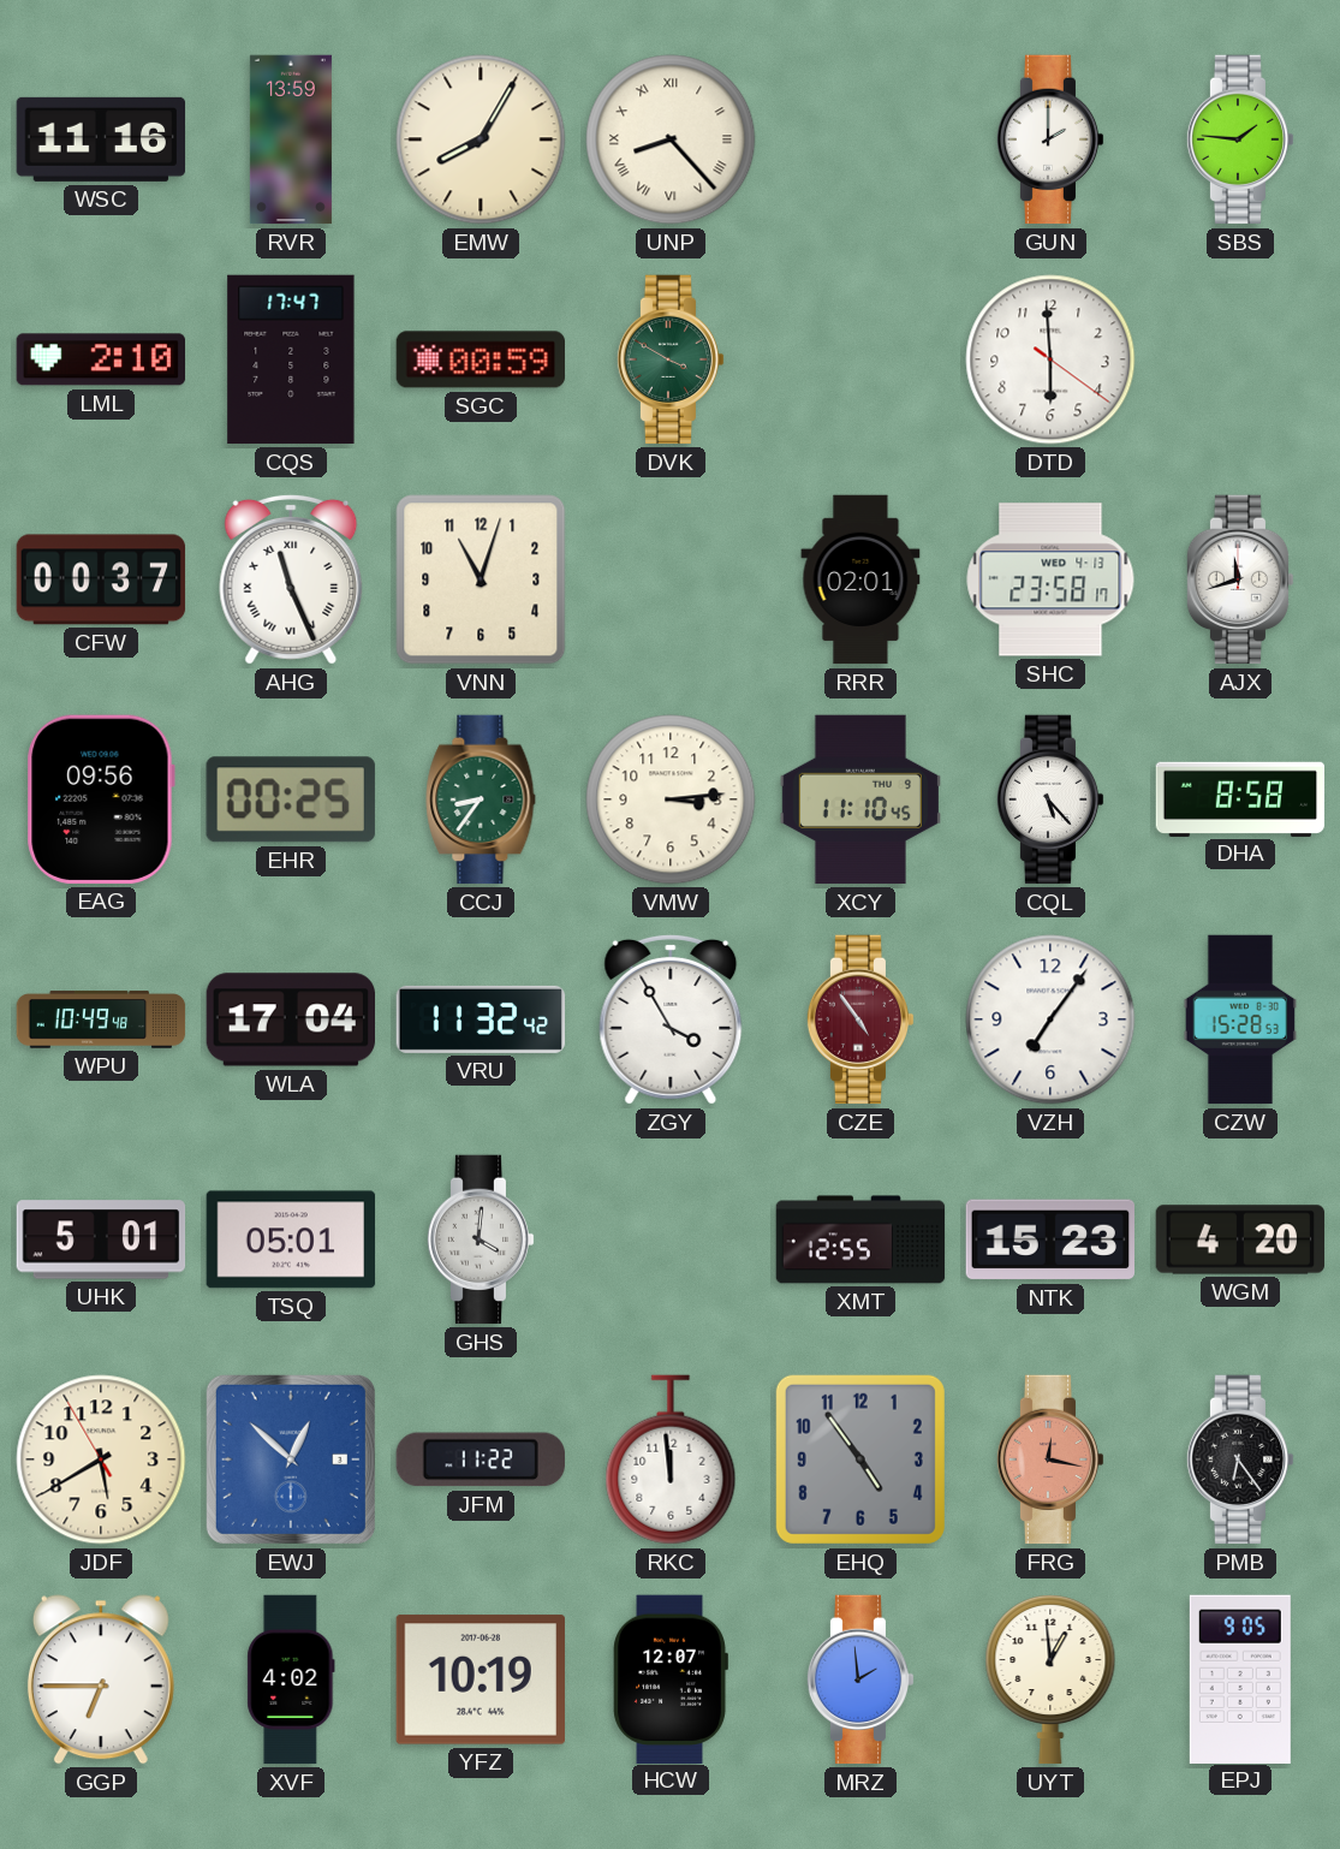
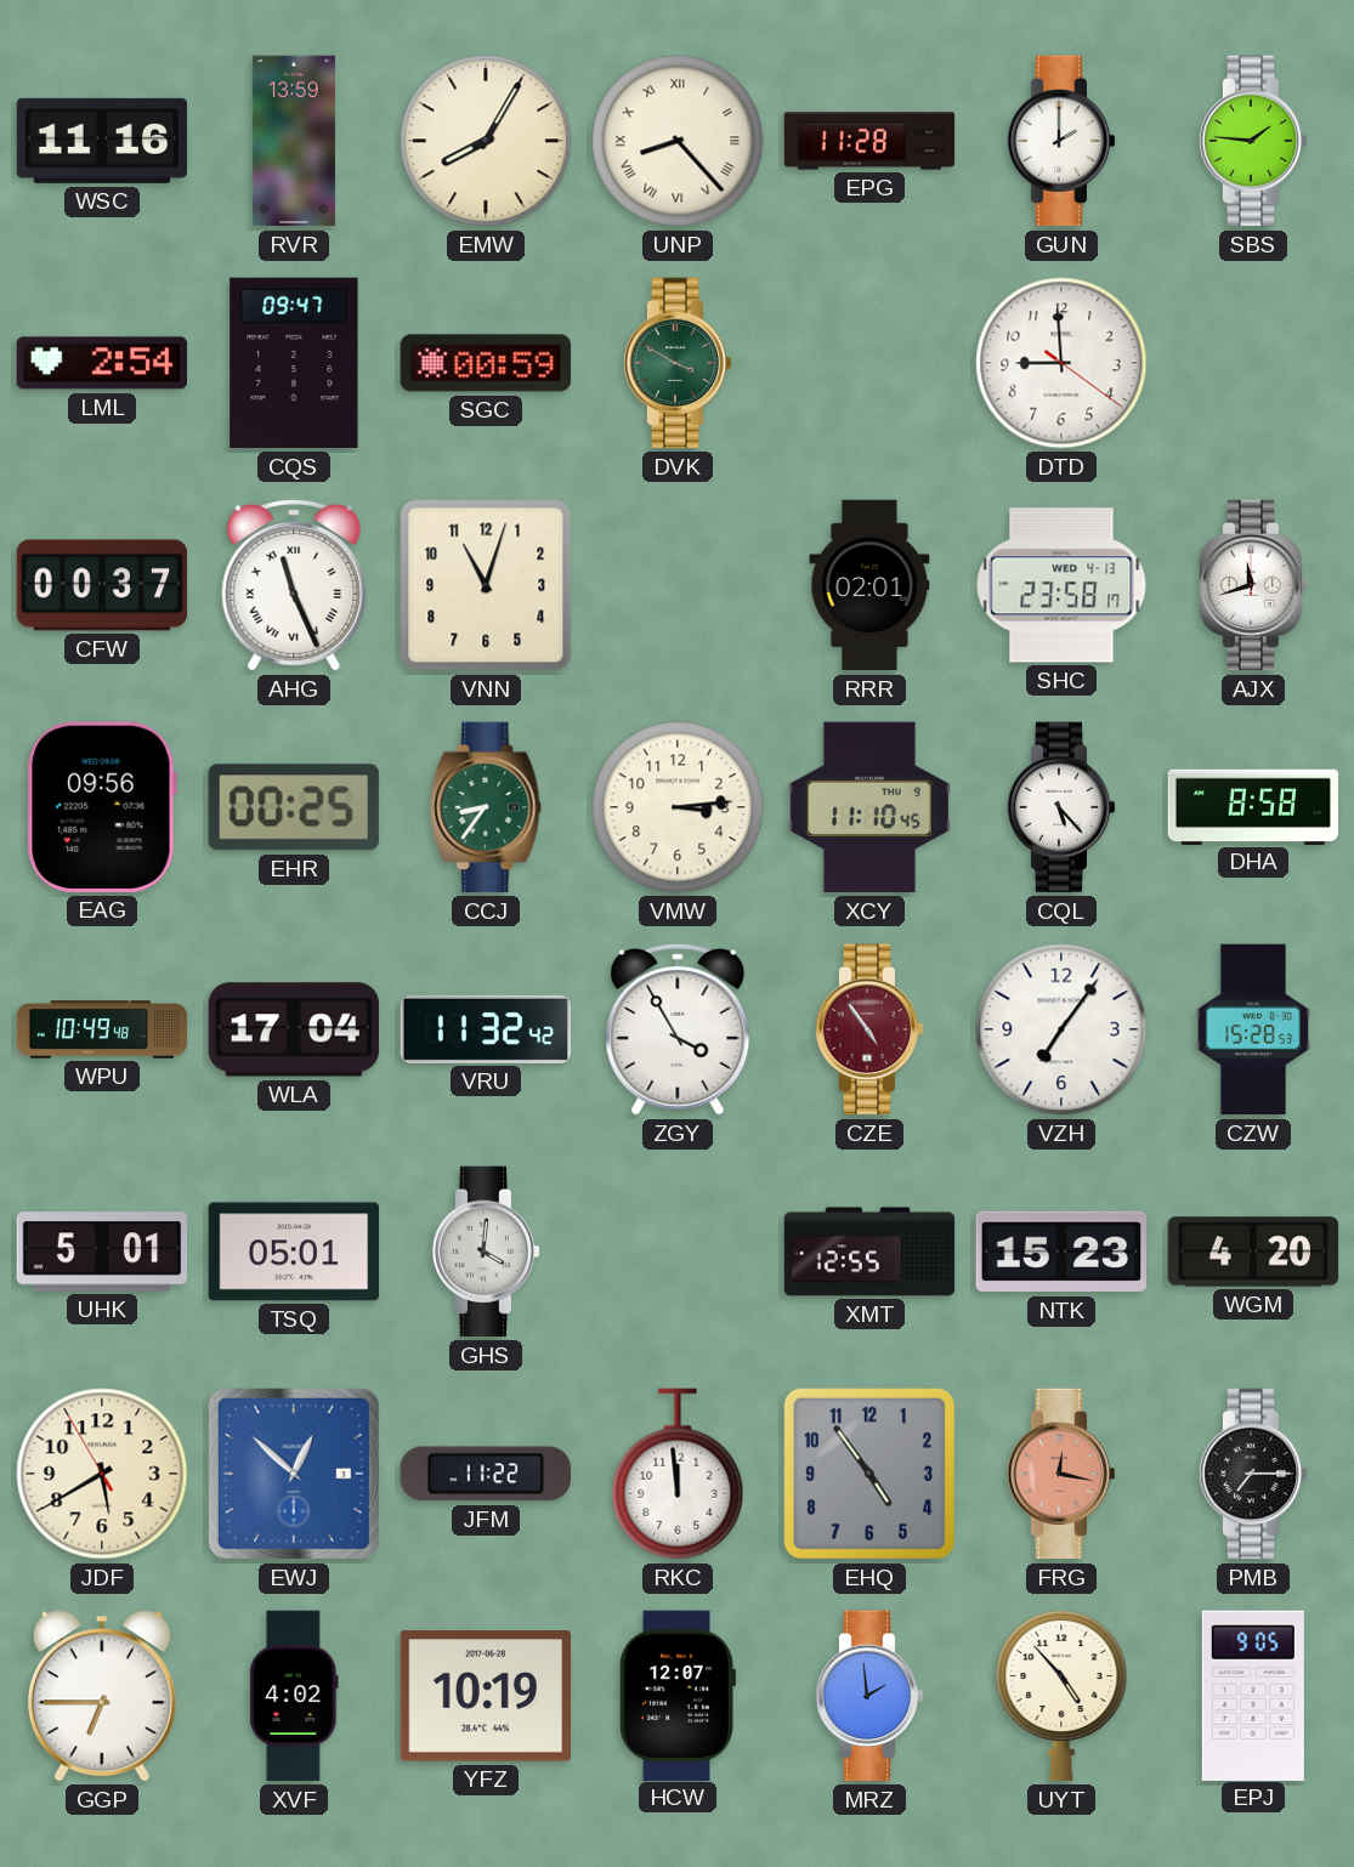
EPG: none -> 11:28
LML: 2:10 -> 2:54
CQS: 17:47 -> 09:47
DTD: 5:59 -> 8:59
PMB: 6:24 -> 7:15
UYT: 12:59 -> 4:53
